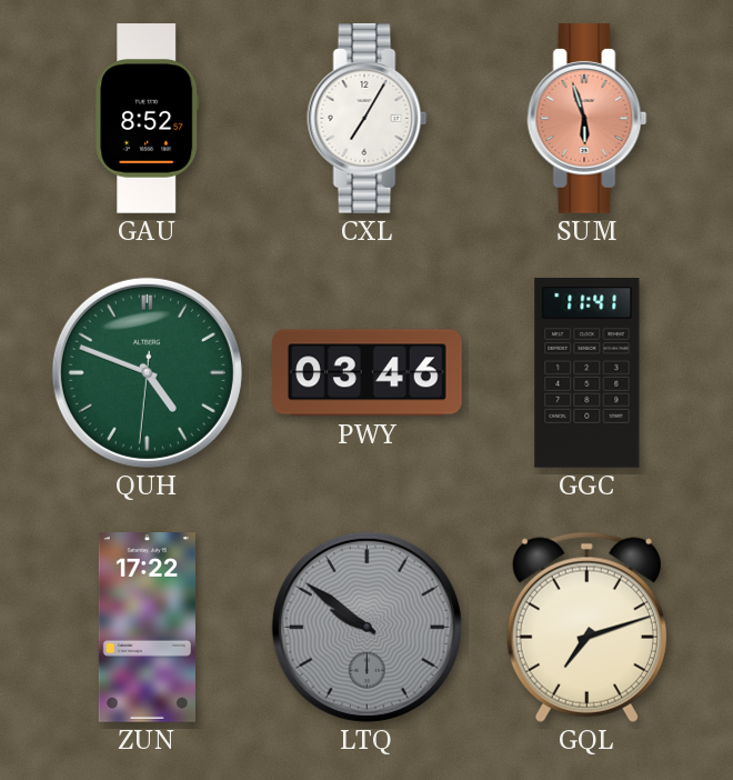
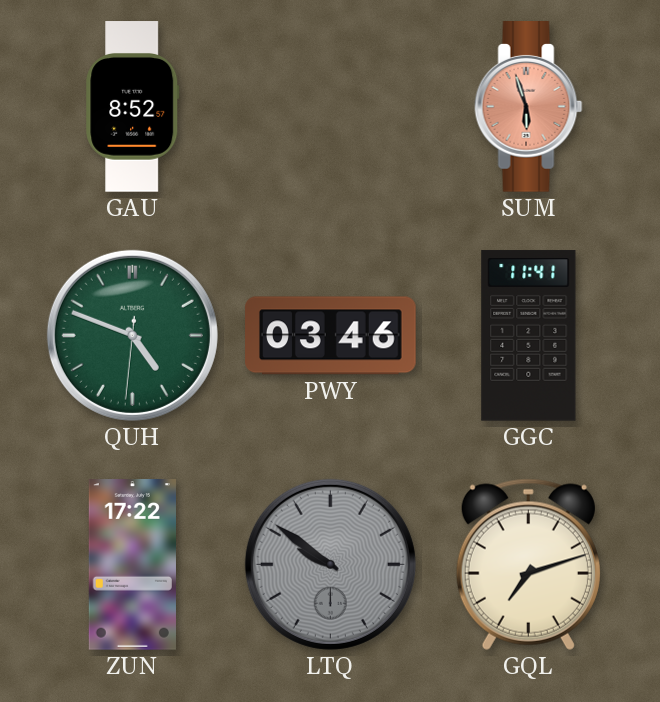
CXL: 7:05 -> none
